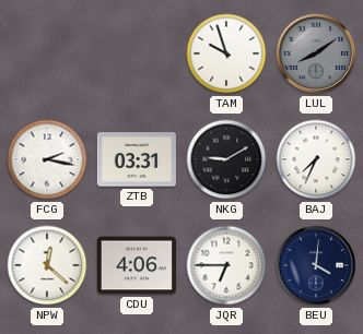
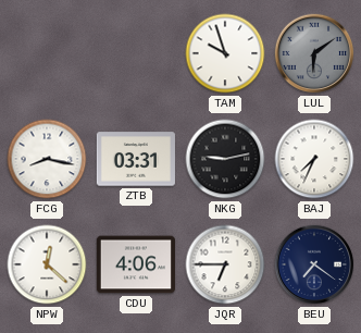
LUL: 8:09 -> 6:09
FCG: 2:17 -> 8:17
NKG: 9:10 -> 9:13
BEU: 4:01 -> 7:21
